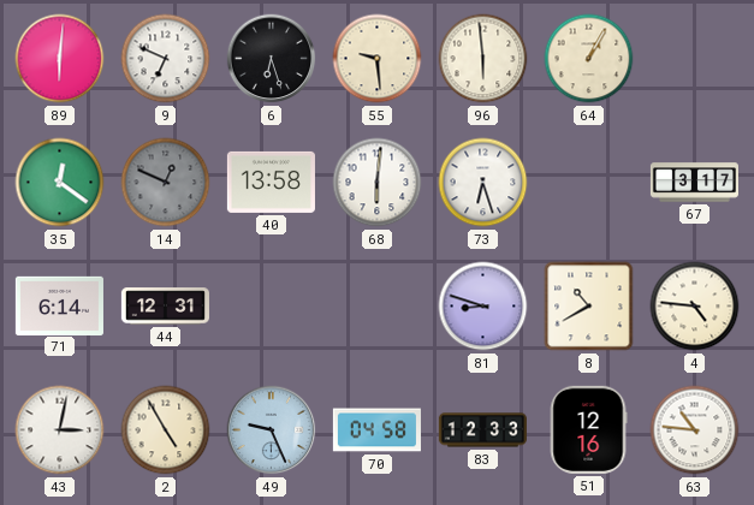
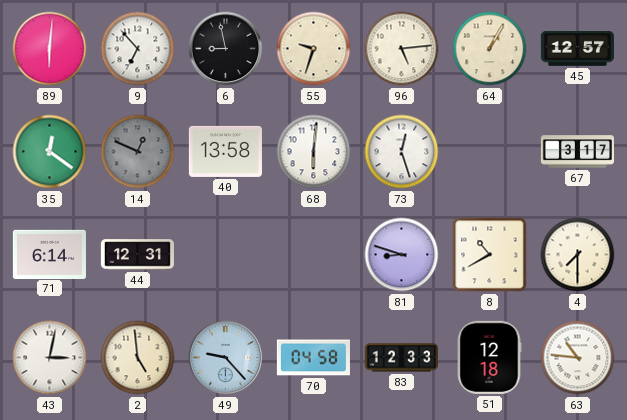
9: 6:49 -> 6:53
6: 6:27 -> 8:58
55: 9:29 -> 9:33
96: 5:59 -> 5:14
45: none -> 12:57
73: 6:27 -> 12:27
4: 4:46 -> 7:30
2: 4:55 -> 4:59
49: 9:26 -> 9:23
51: 12:16 -> 12:18
